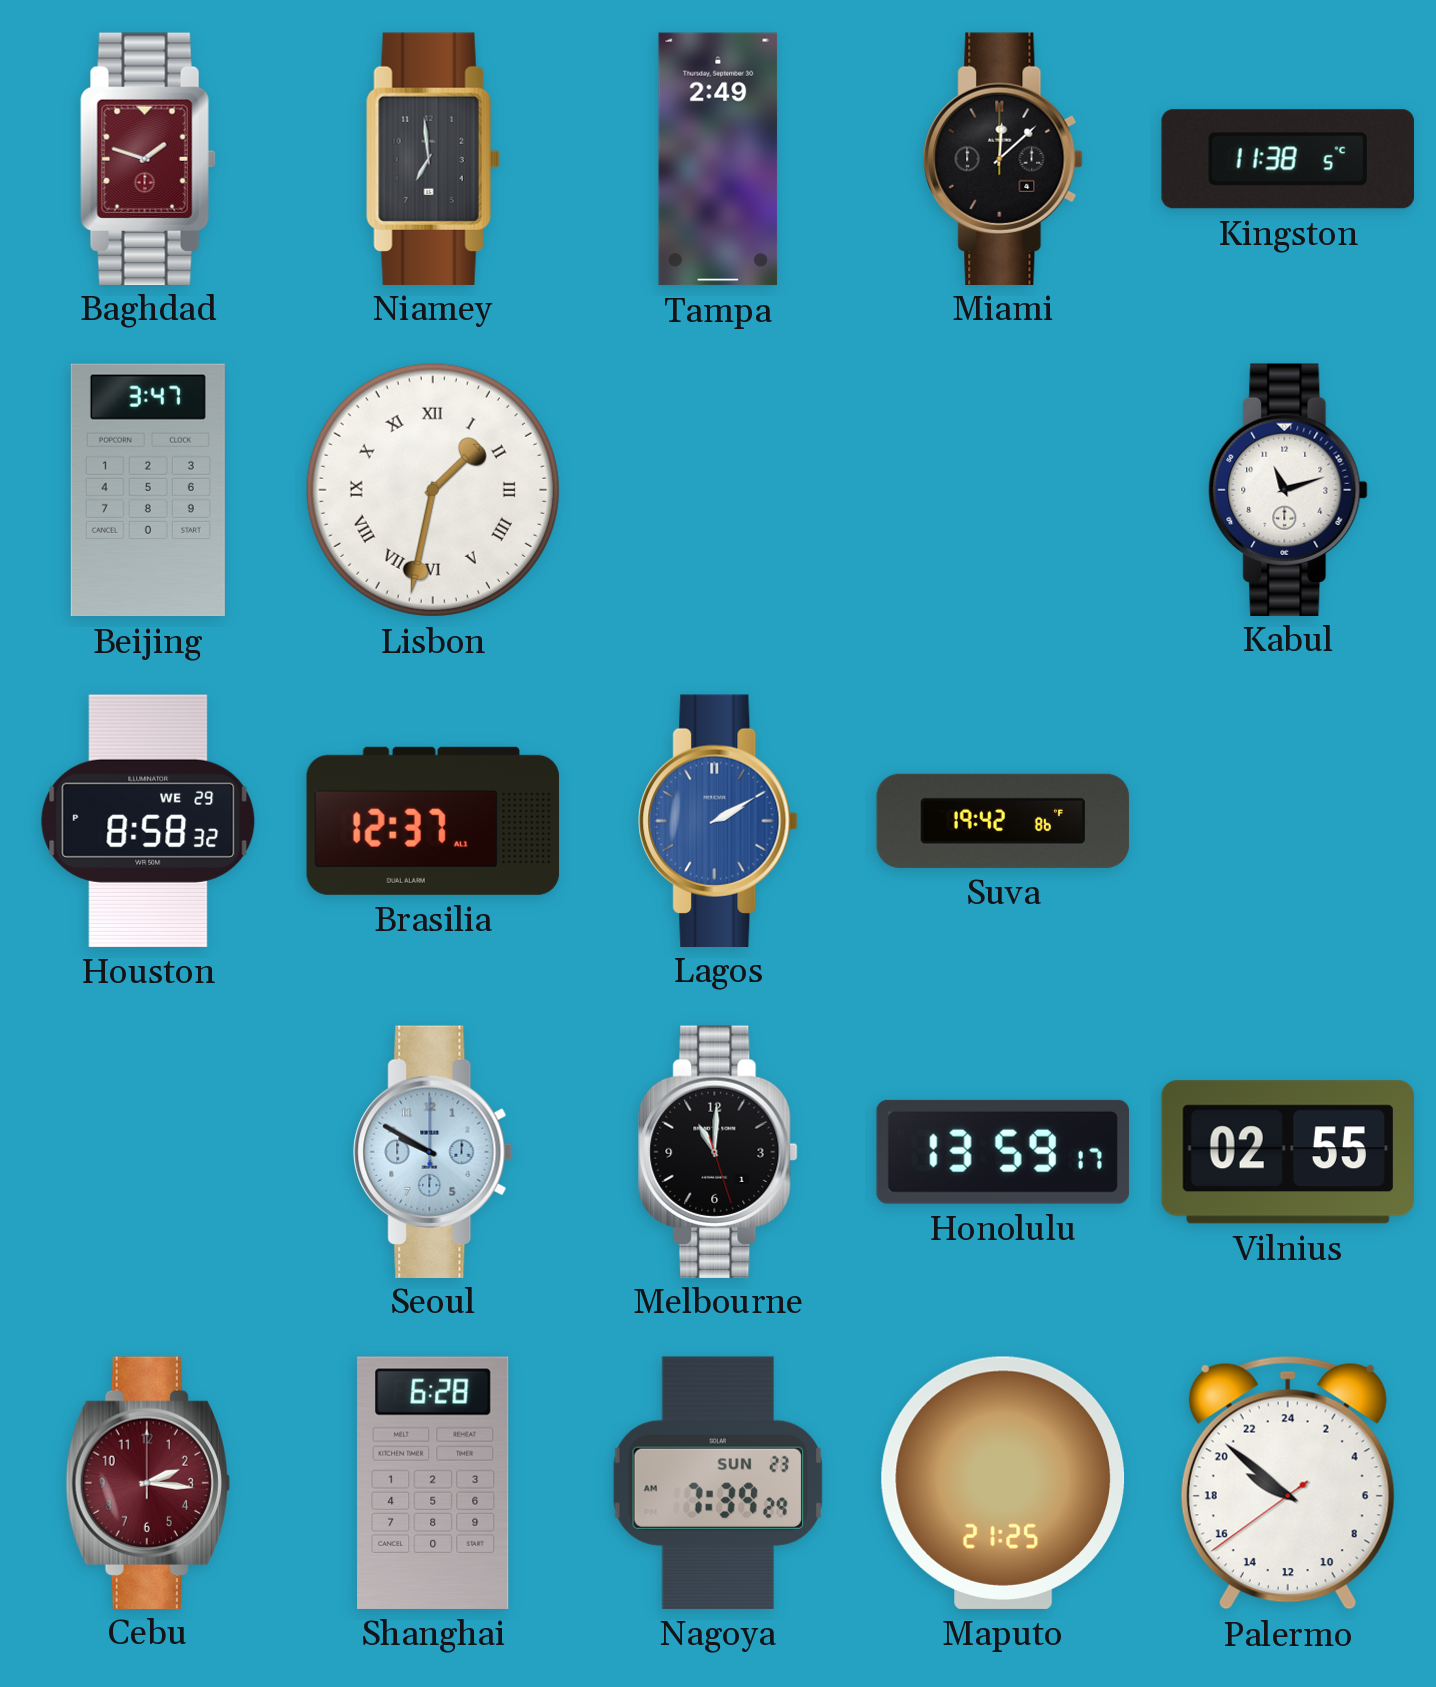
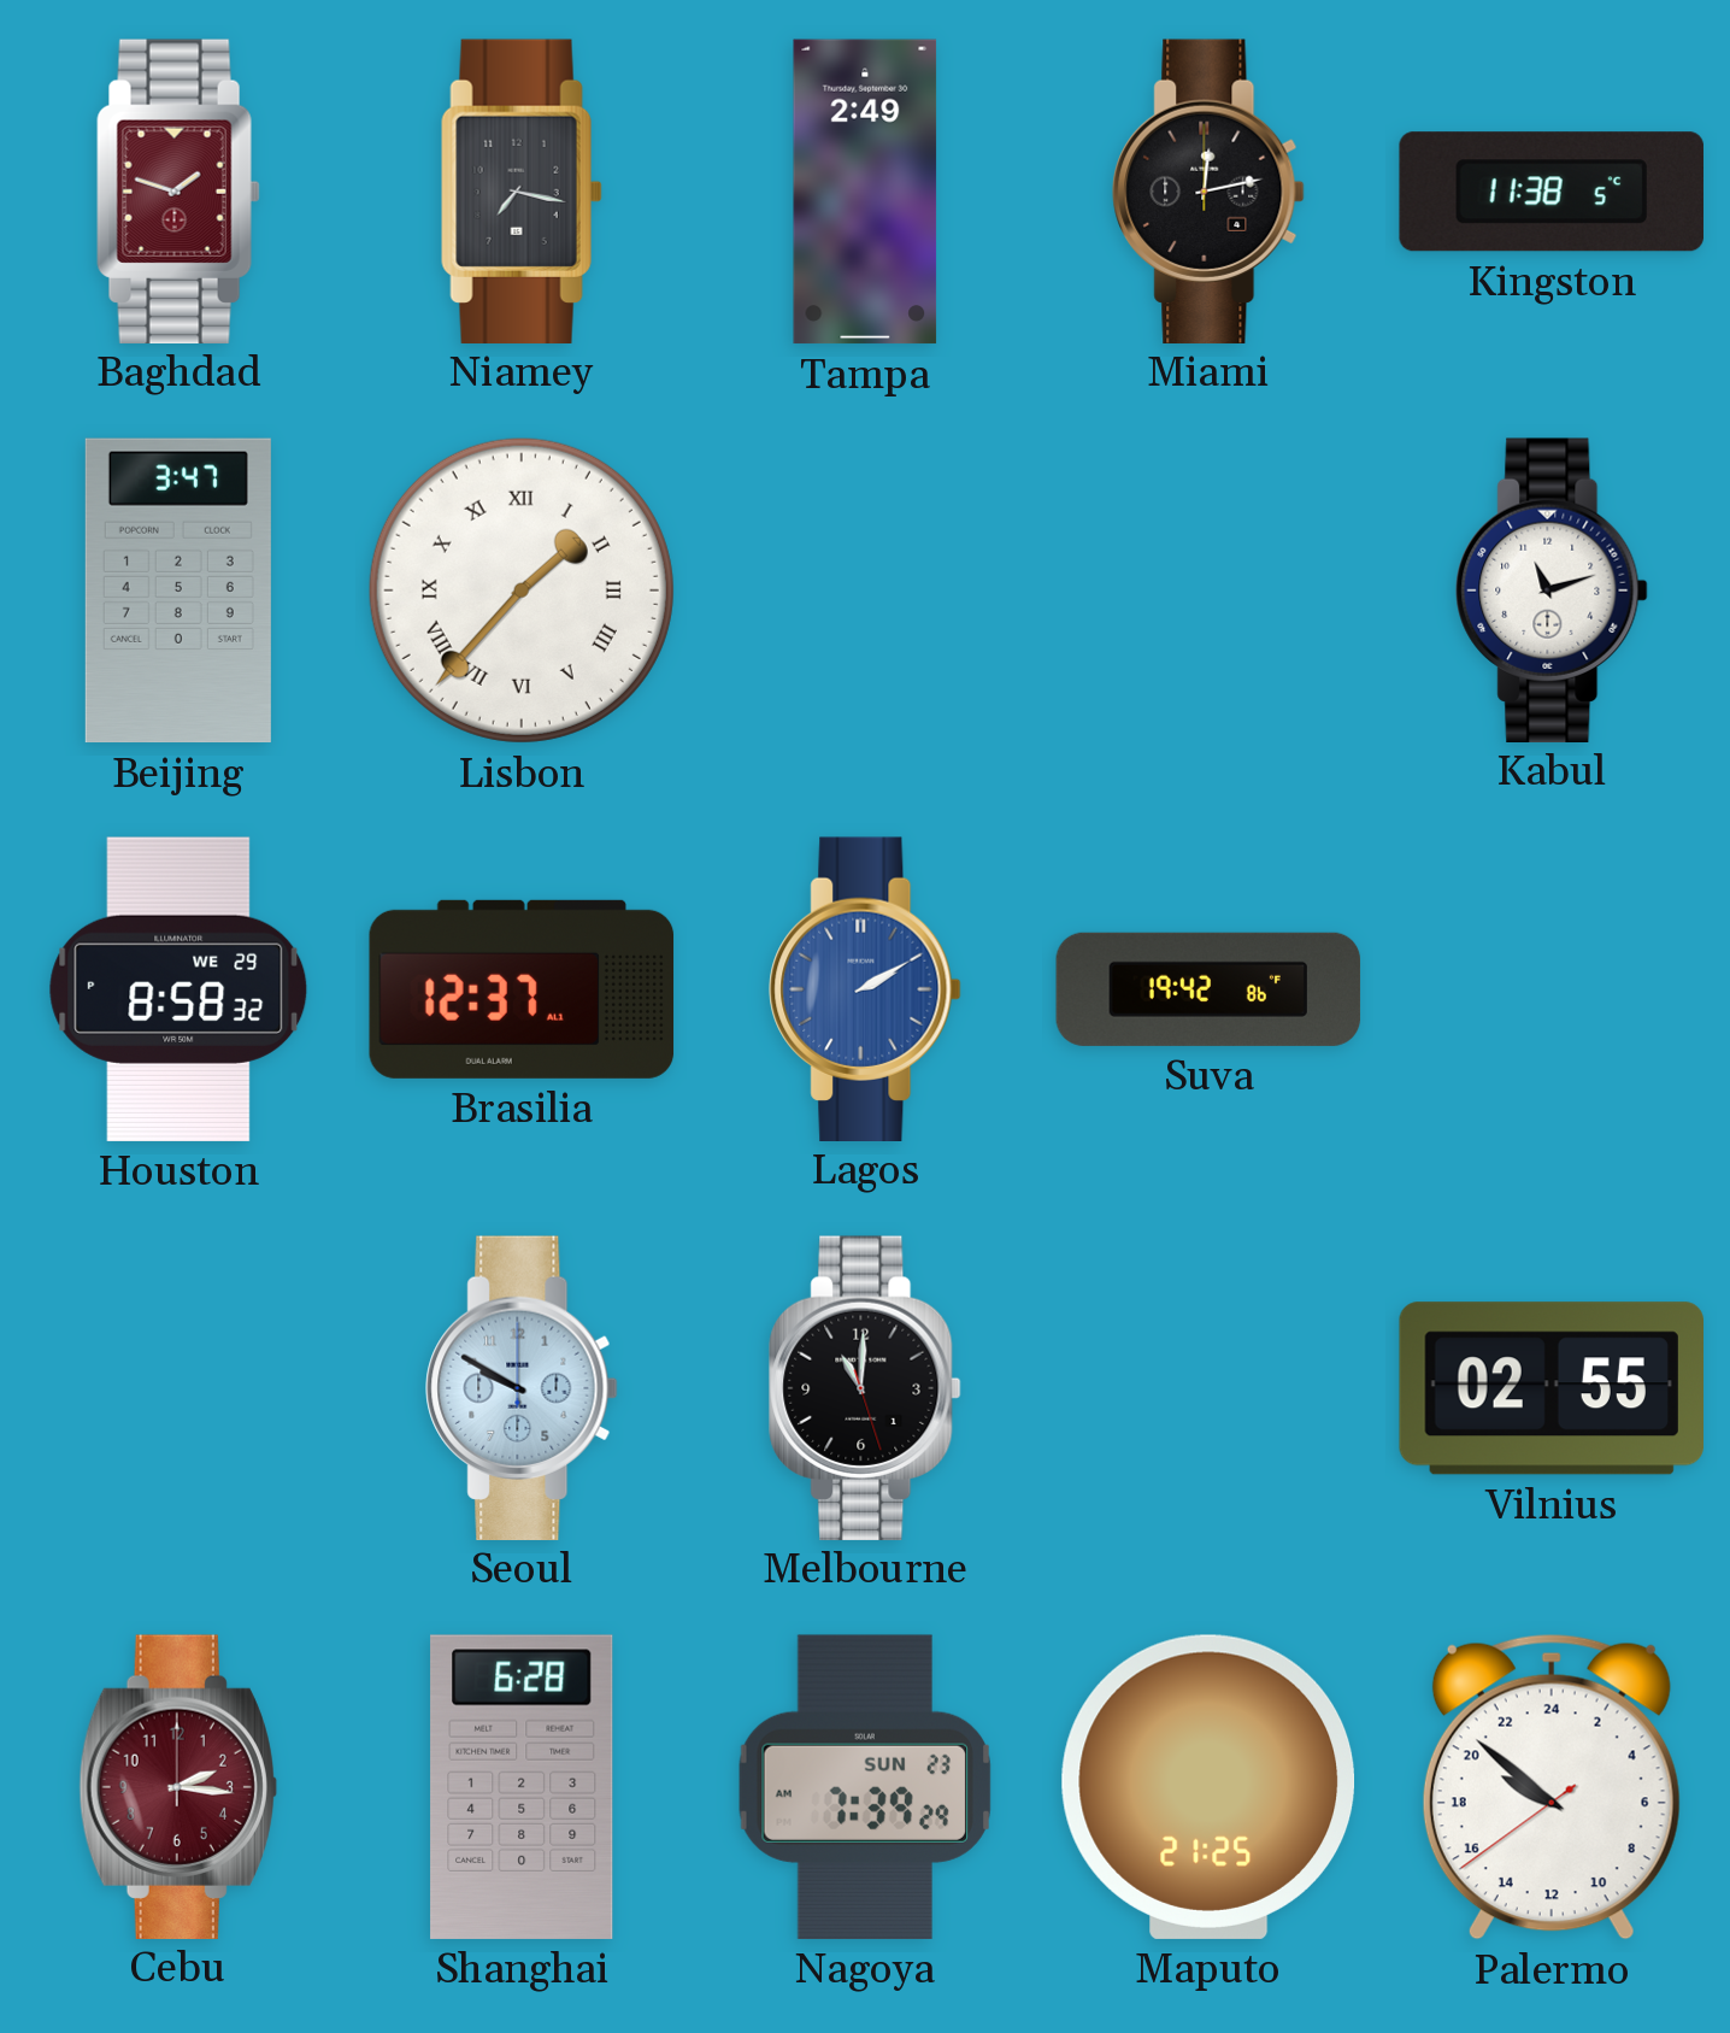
Niamey: 6:59 -> 7:17
Miami: 12:08 -> 12:13
Lisbon: 1:32 -> 1:37
Honolulu: 13:59 -> none
